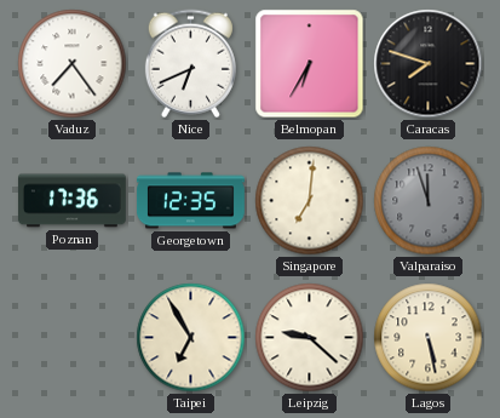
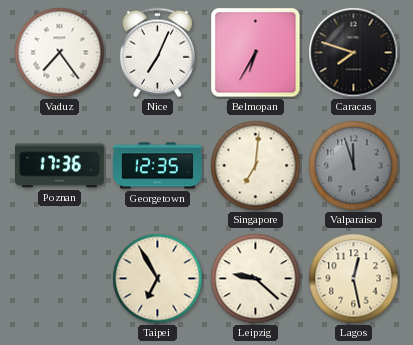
Nice: 6:41 -> 7:04
Lagos: 5:28 -> 12:28
